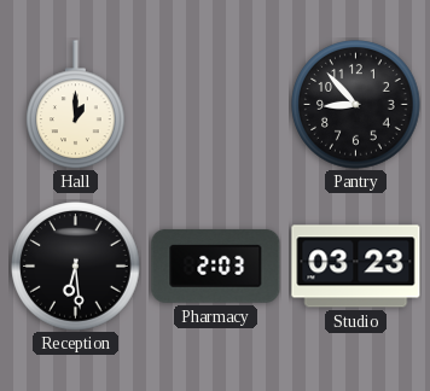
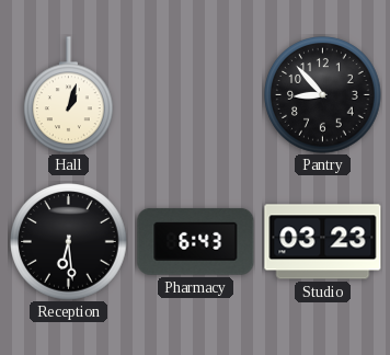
Hall: 1:00 -> 1:03
Pharmacy: 2:03 -> 6:43
